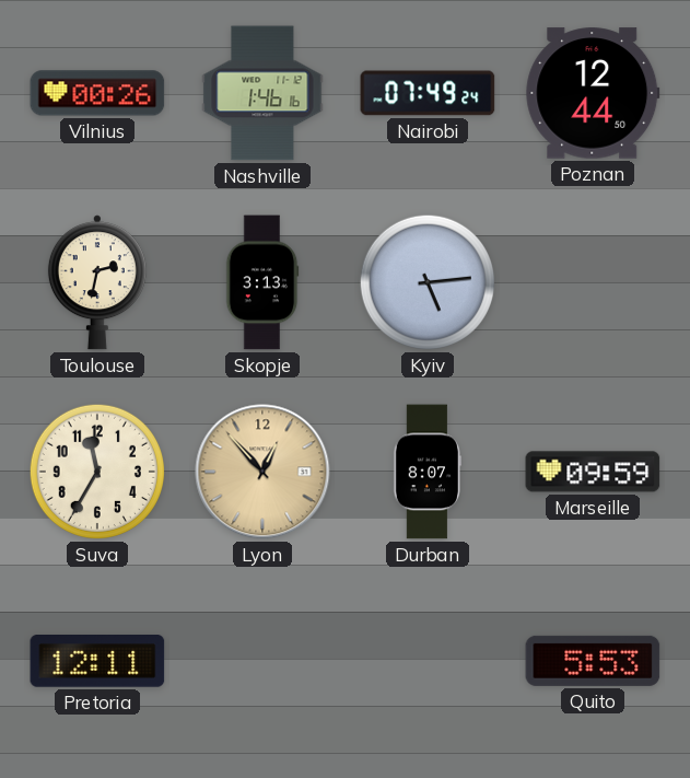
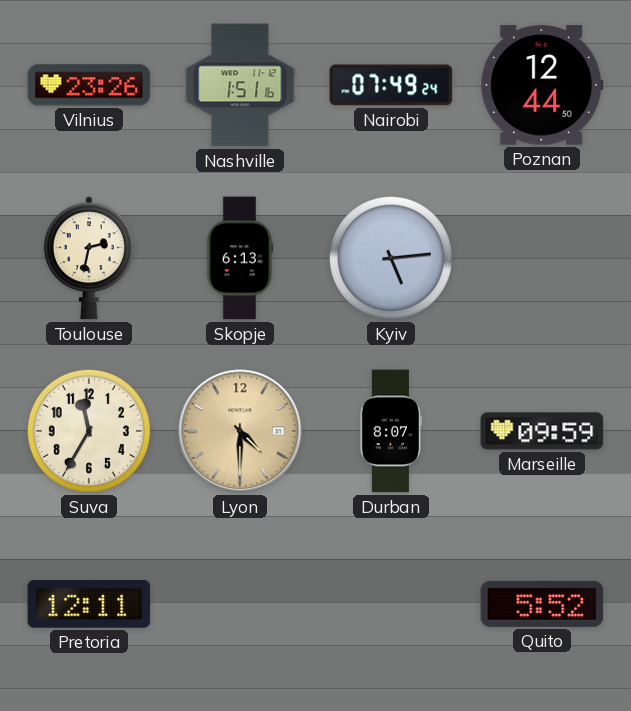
Vilnius: 00:26 -> 23:26
Nashville: 1:46 -> 1:51
Skopje: 3:13 -> 6:13
Lyon: 12:53 -> 4:30
Quito: 5:53 -> 5:52
